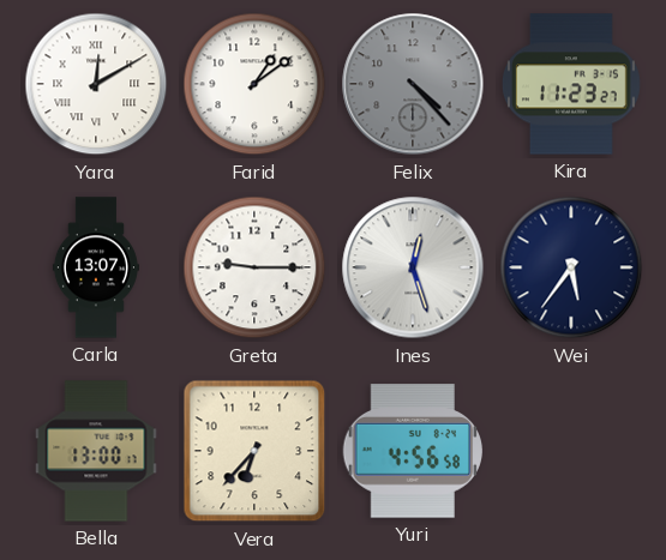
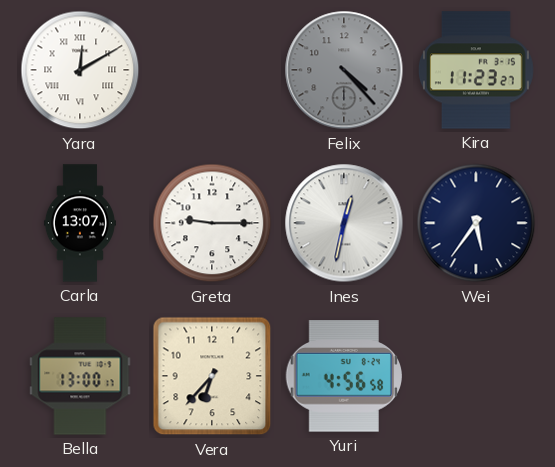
Farid: 1:09 -> none
Ines: 12:27 -> 12:32
